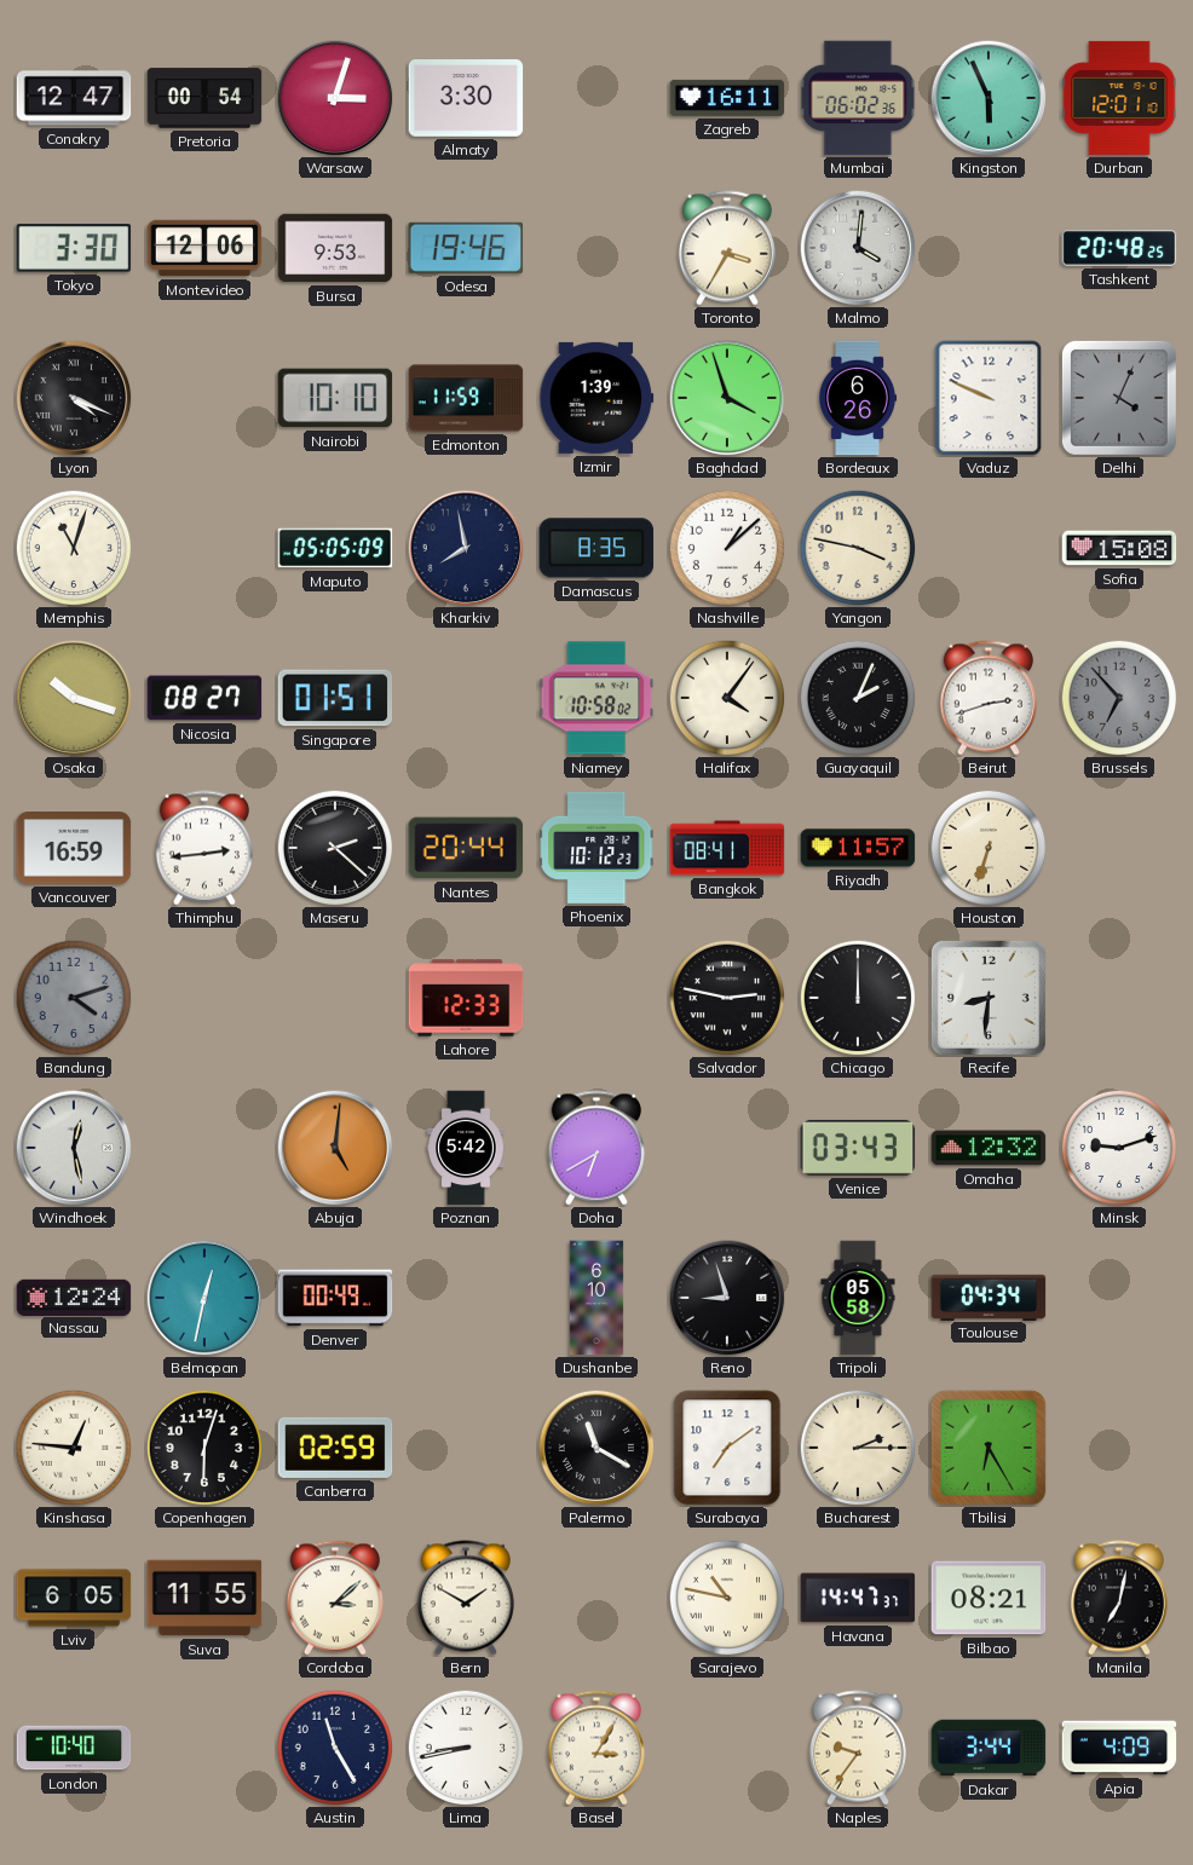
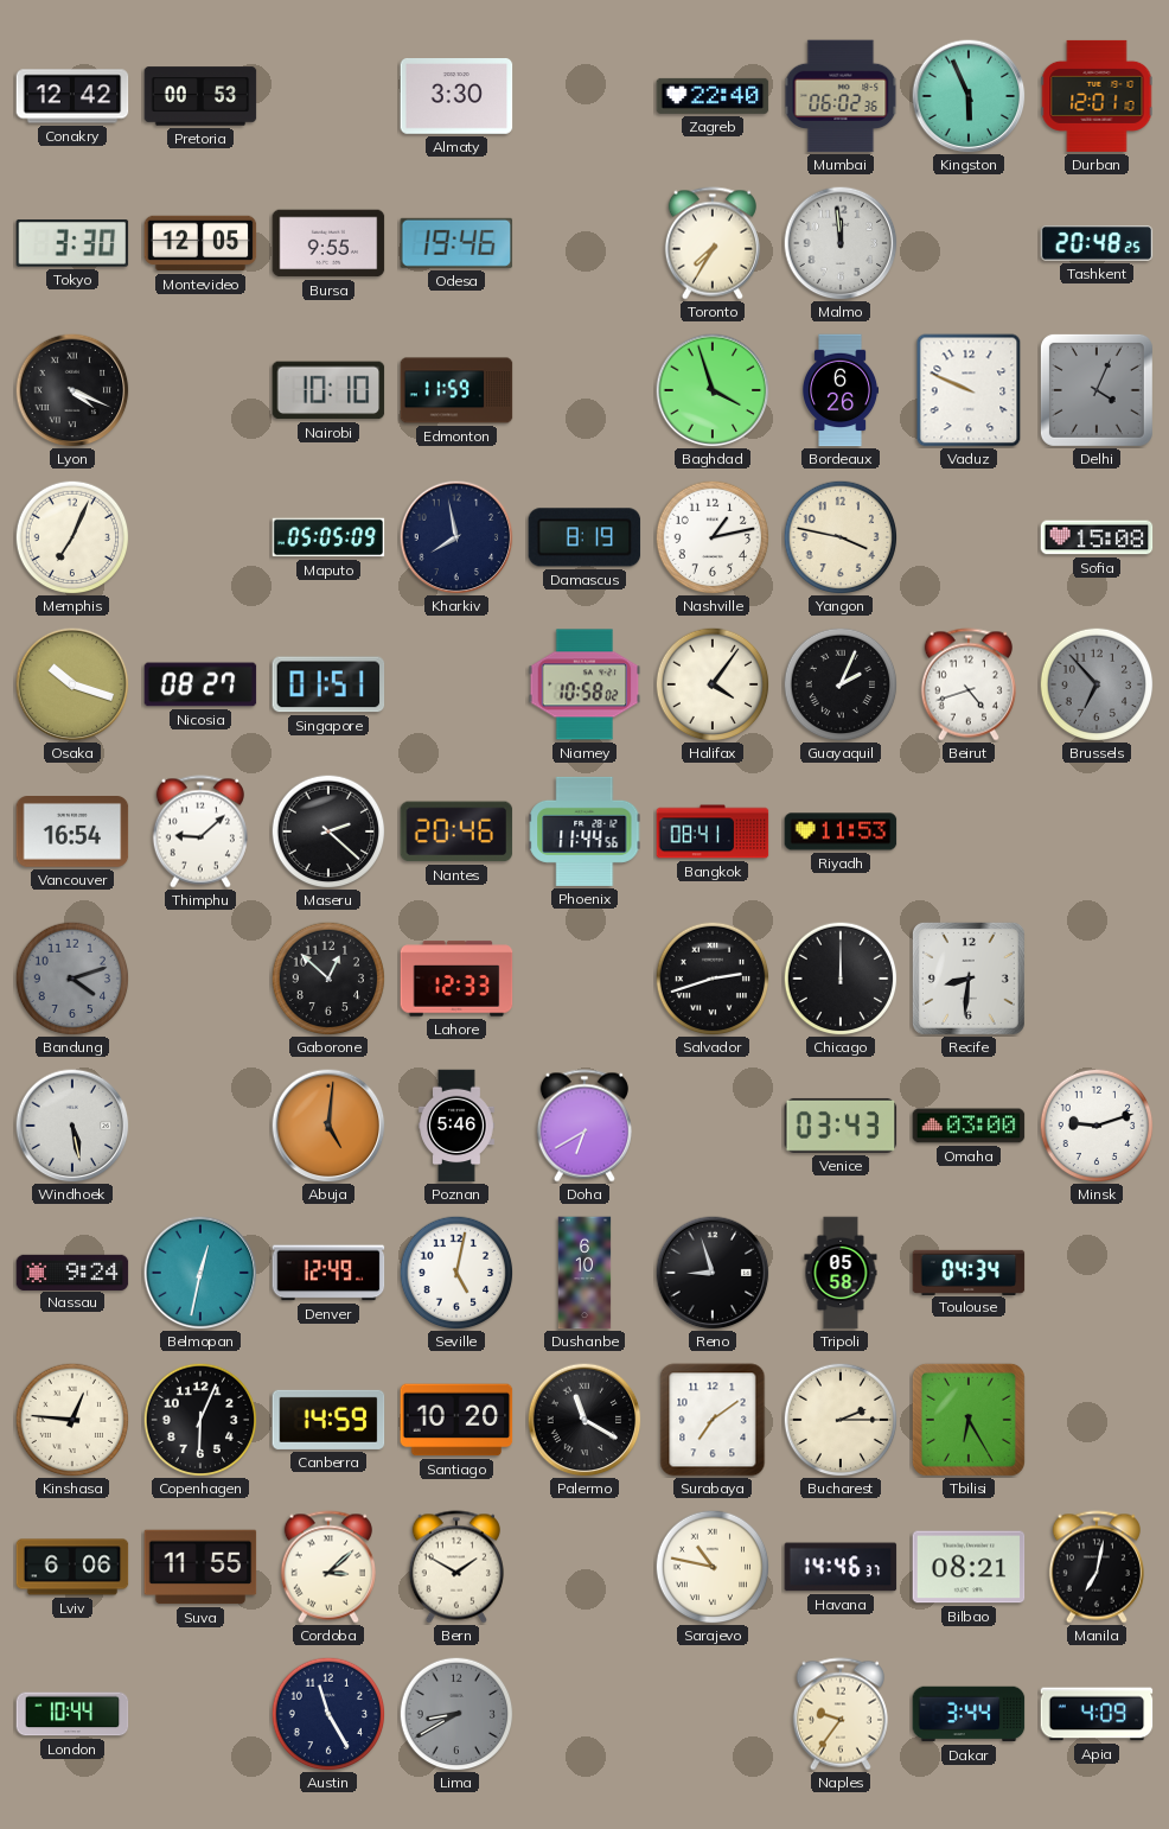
Conakry: 12:47 -> 12:42
Pretoria: 00:54 -> 00:53
Warsaw: 3:03 -> none
Zagreb: 16:11 -> 22:40
Montevideo: 12:06 -> 12:05
Bursa: 9:53 -> 9:55
Toronto: 3:35 -> 7:35
Malmo: 4:01 -> 11:59
Izmir: 1:39 -> none
Memphis: 11:03 -> 7:04
Damascus: 8:35 -> 8:19
Nashville: 1:08 -> 1:13
Beirut: 2:42 -> 4:42
Vancouver: 16:59 -> 16:54
Thimphu: 2:44 -> 9:08
Nantes: 20:44 -> 20:46
Phoenix: 10:12 -> 11:44
Riyadh: 11:57 -> 11:53
Houston: 6:33 -> none
Gaborone: none -> 12:52
Salvador: 2:47 -> 2:42
Windhoek: 12:28 -> 5:28
Poznan: 5:42 -> 5:46
Omaha: 12:32 -> 03:00
Nassau: 12:24 -> 9:24
Denver: 00:49 -> 12:49
Seville: none -> 5:02
Copenhagen: 6:03 -> 6:04
Canberra: 02:59 -> 14:59
Santiago: none -> 10:20
Lviv: 6:05 -> 6:06
Havana: 14:47 -> 14:46
London: 10:40 -> 10:44
Lima: 8:43 -> 8:40
Lima dial: white -> grey
Basel: 3:05 -> none
